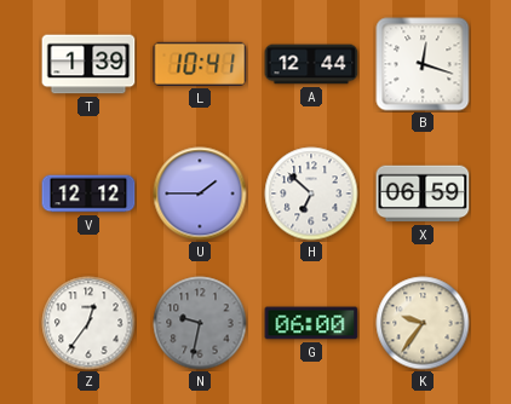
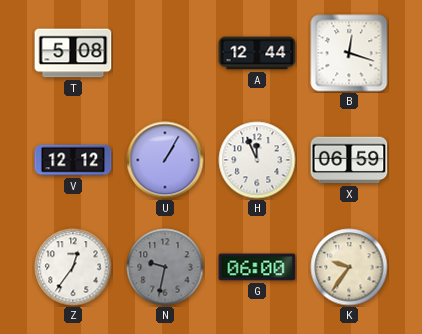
T: 1:39 -> 5:08
L: 10:41 -> none
U: 1:45 -> 1:05
H: 6:52 -> 11:56
